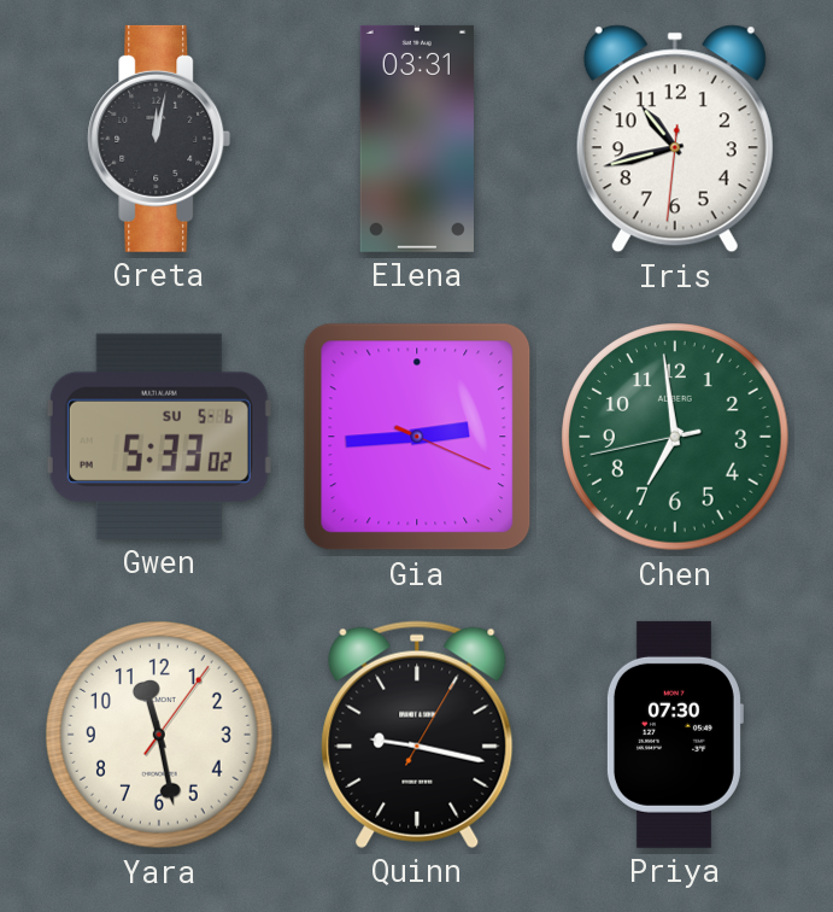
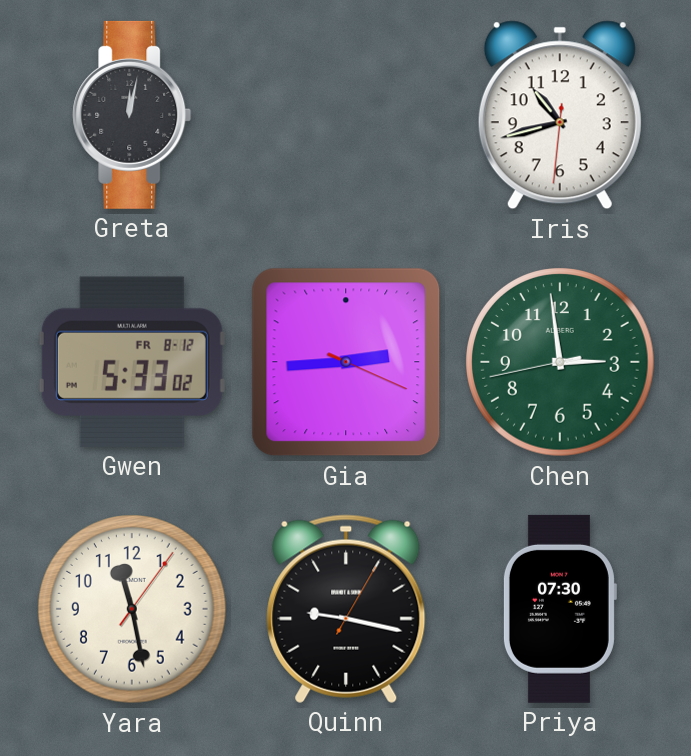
Elena: 03:31 -> none
Gwen date: SU 5-6 -> FR 8-12
Chen: 6:58 -> 2:58
